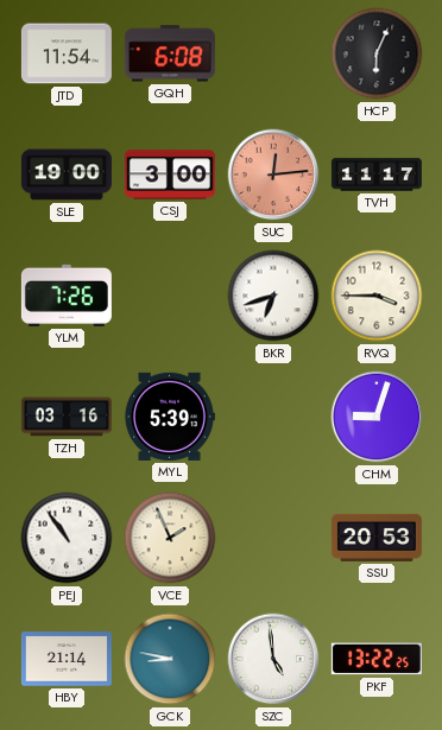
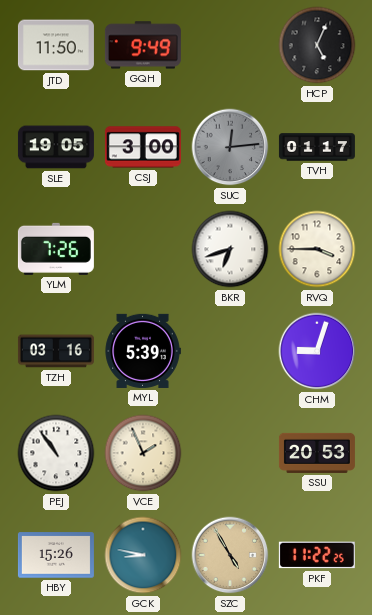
JTD: 11:54 -> 11:50
GQH: 6:08 -> 9:49
HCP: 6:04 -> 5:04
SLE: 19:00 -> 19:05
SUC dial: salmon -> grey
TVH: 11:17 -> 01:17
HBY: 21:14 -> 15:26
SZC: 4:59 -> 4:55
SZC dial: white -> champagne
PKF: 13:22 -> 11:22
